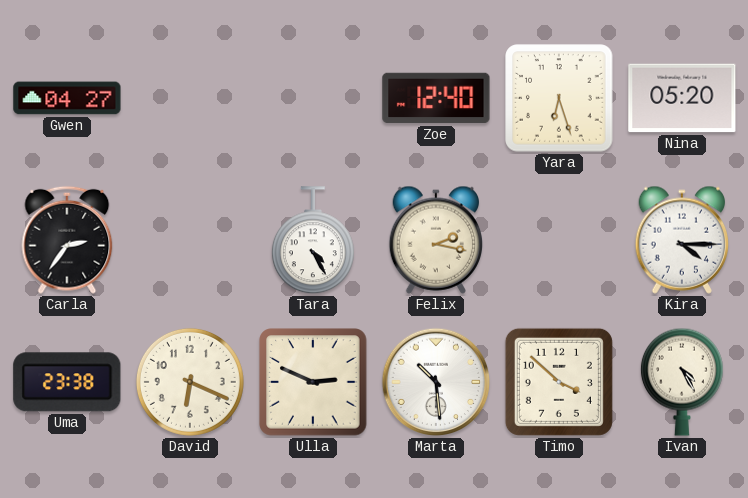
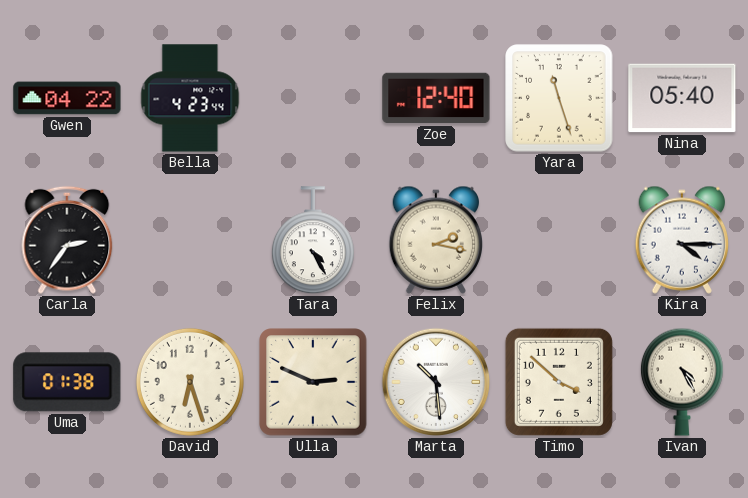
Gwen: 04:27 -> 04:22
Bella: none -> 4:23
Yara: 6:27 -> 11:27
Nina: 05:20 -> 05:40
Uma: 23:38 -> 01:38
David: 6:19 -> 6:27
